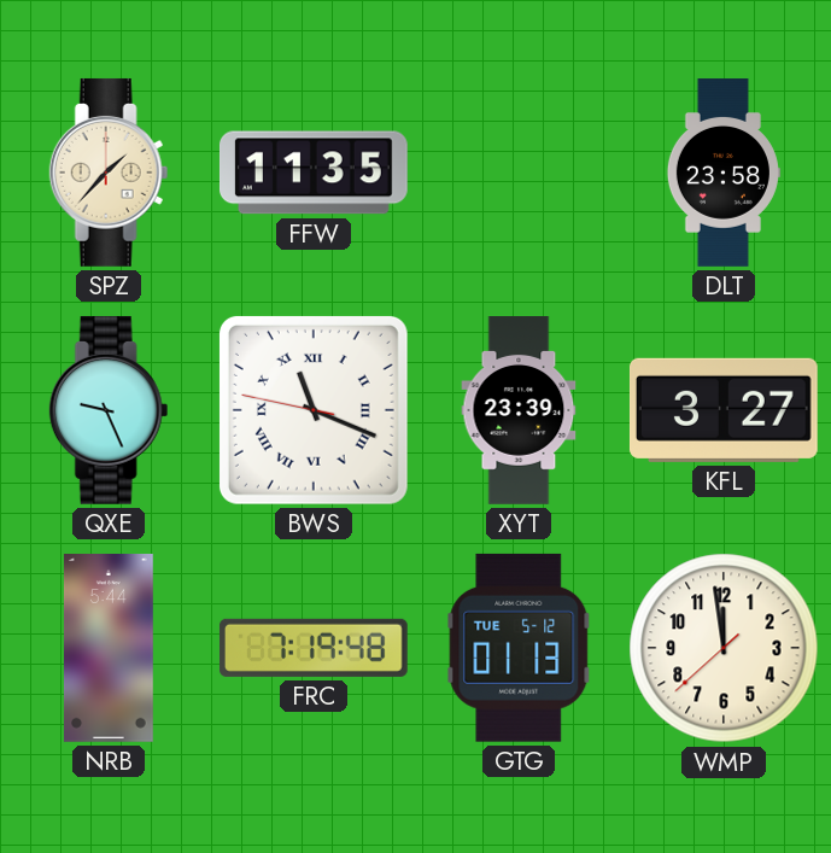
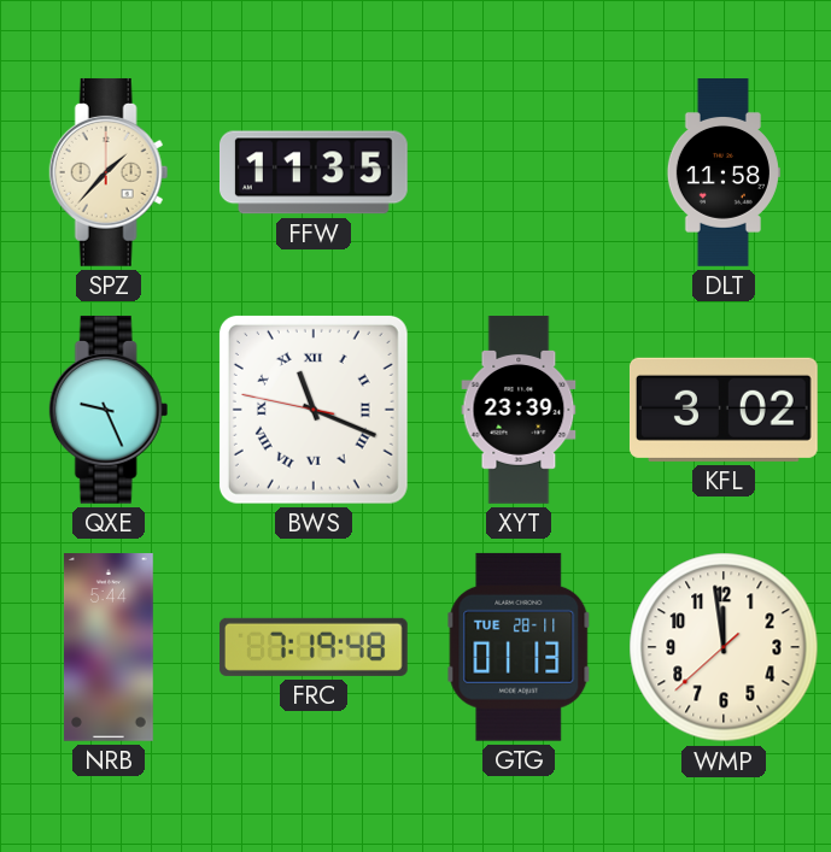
DLT: 23:58 -> 11:58
KFL: 3:27 -> 3:02
GTG date: TUE 5-12 -> TUE 28-11
